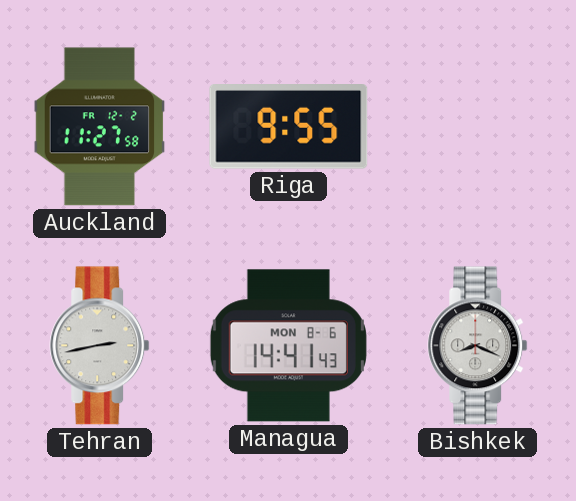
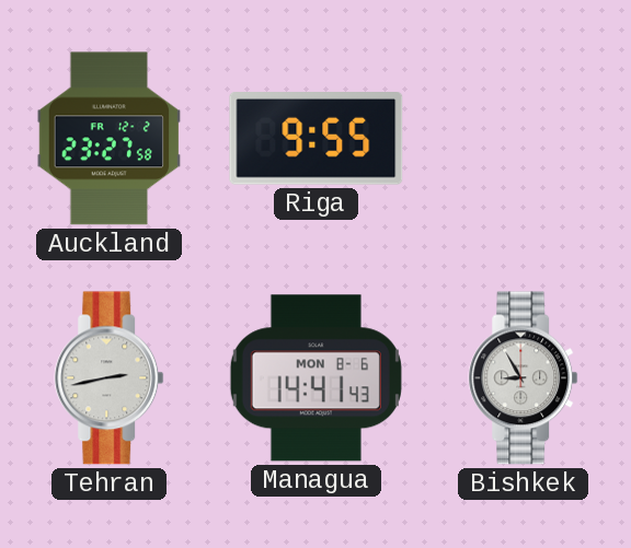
Auckland: 11:27 -> 23:27
Bishkek: 8:19 -> 8:55
